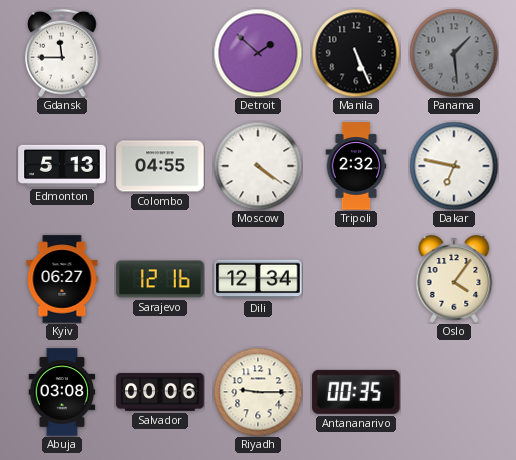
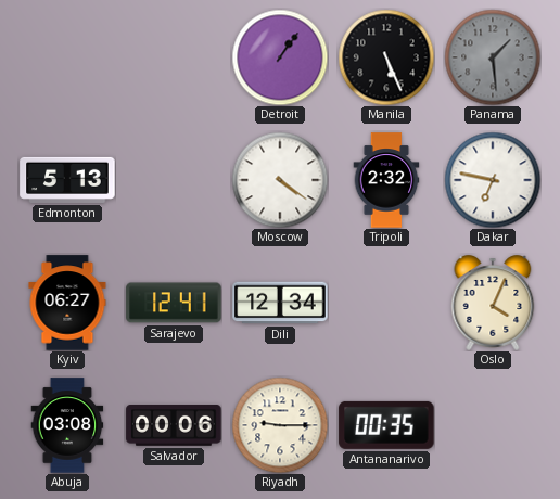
Gdansk: 11:45 -> none
Detroit: 1:52 -> 1:06
Colombo: 04:55 -> none
Sarajevo: 12:16 -> 12:41
Oslo: 4:06 -> 4:04
